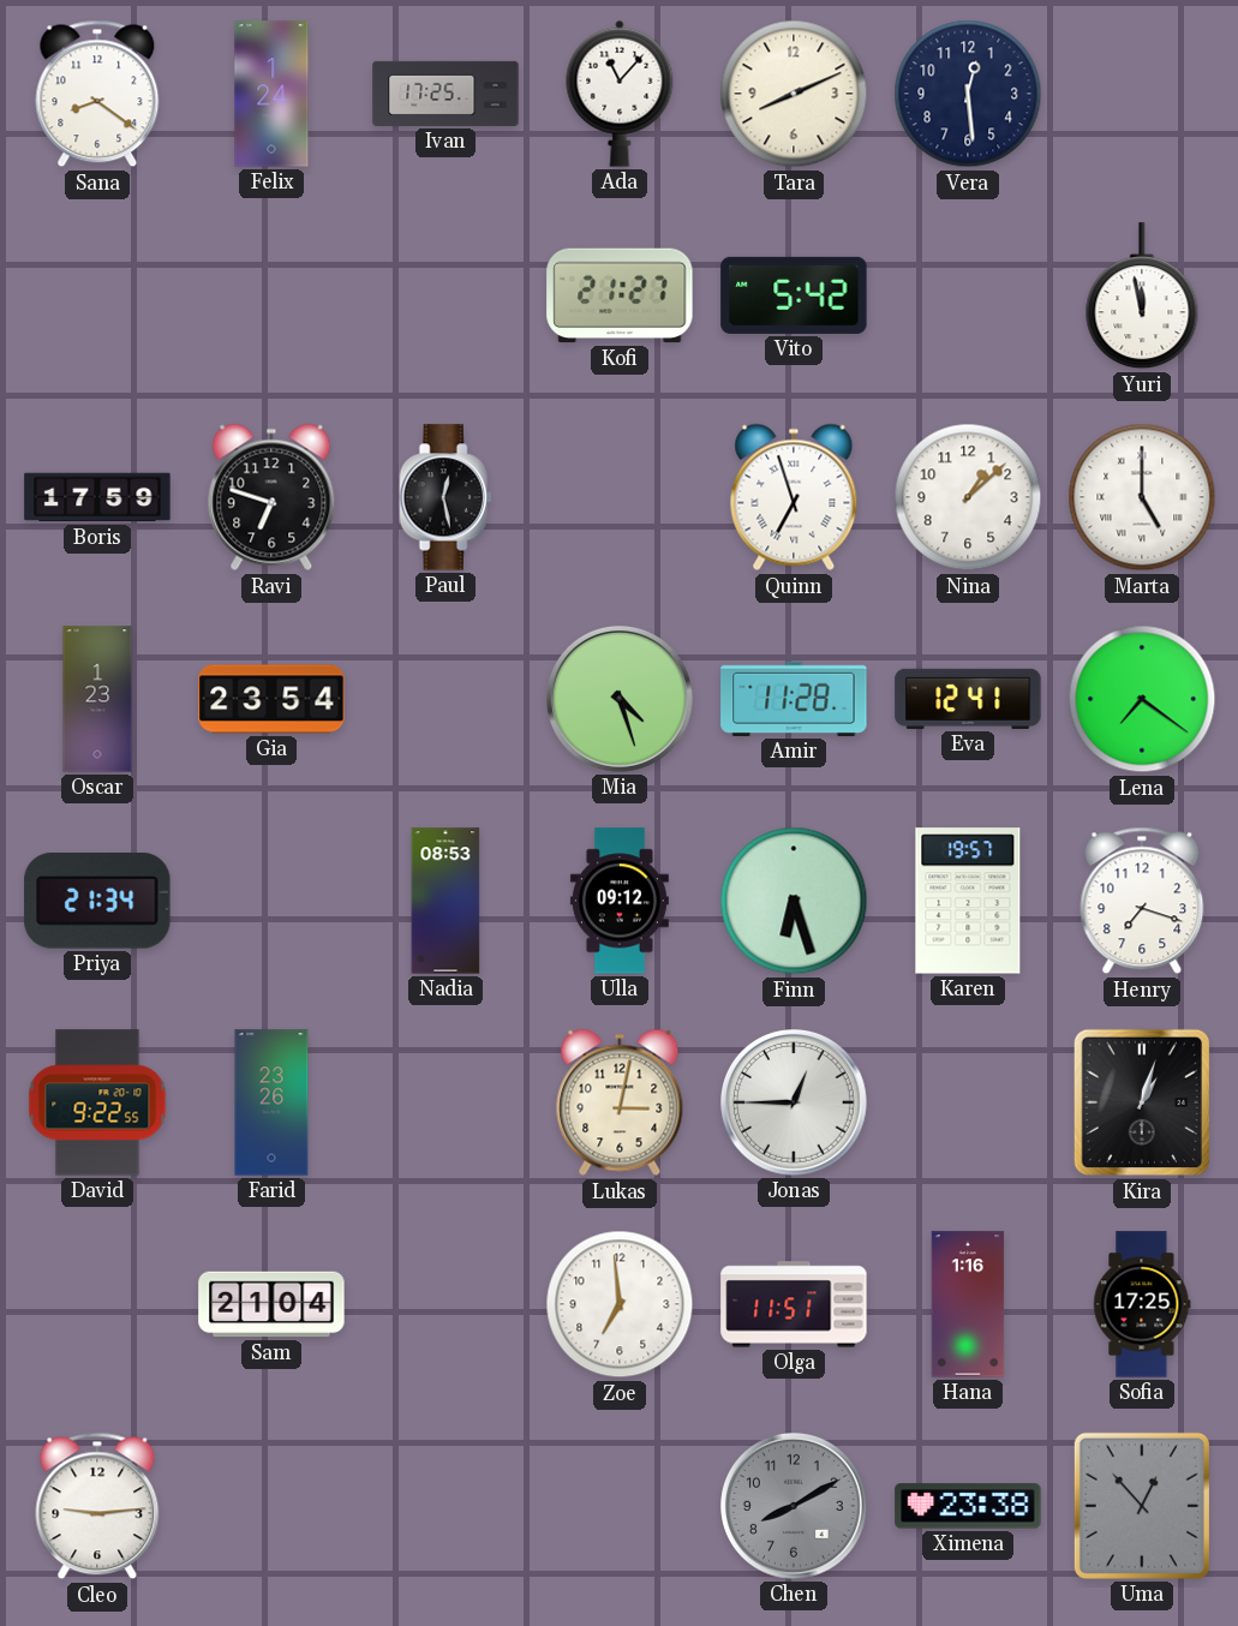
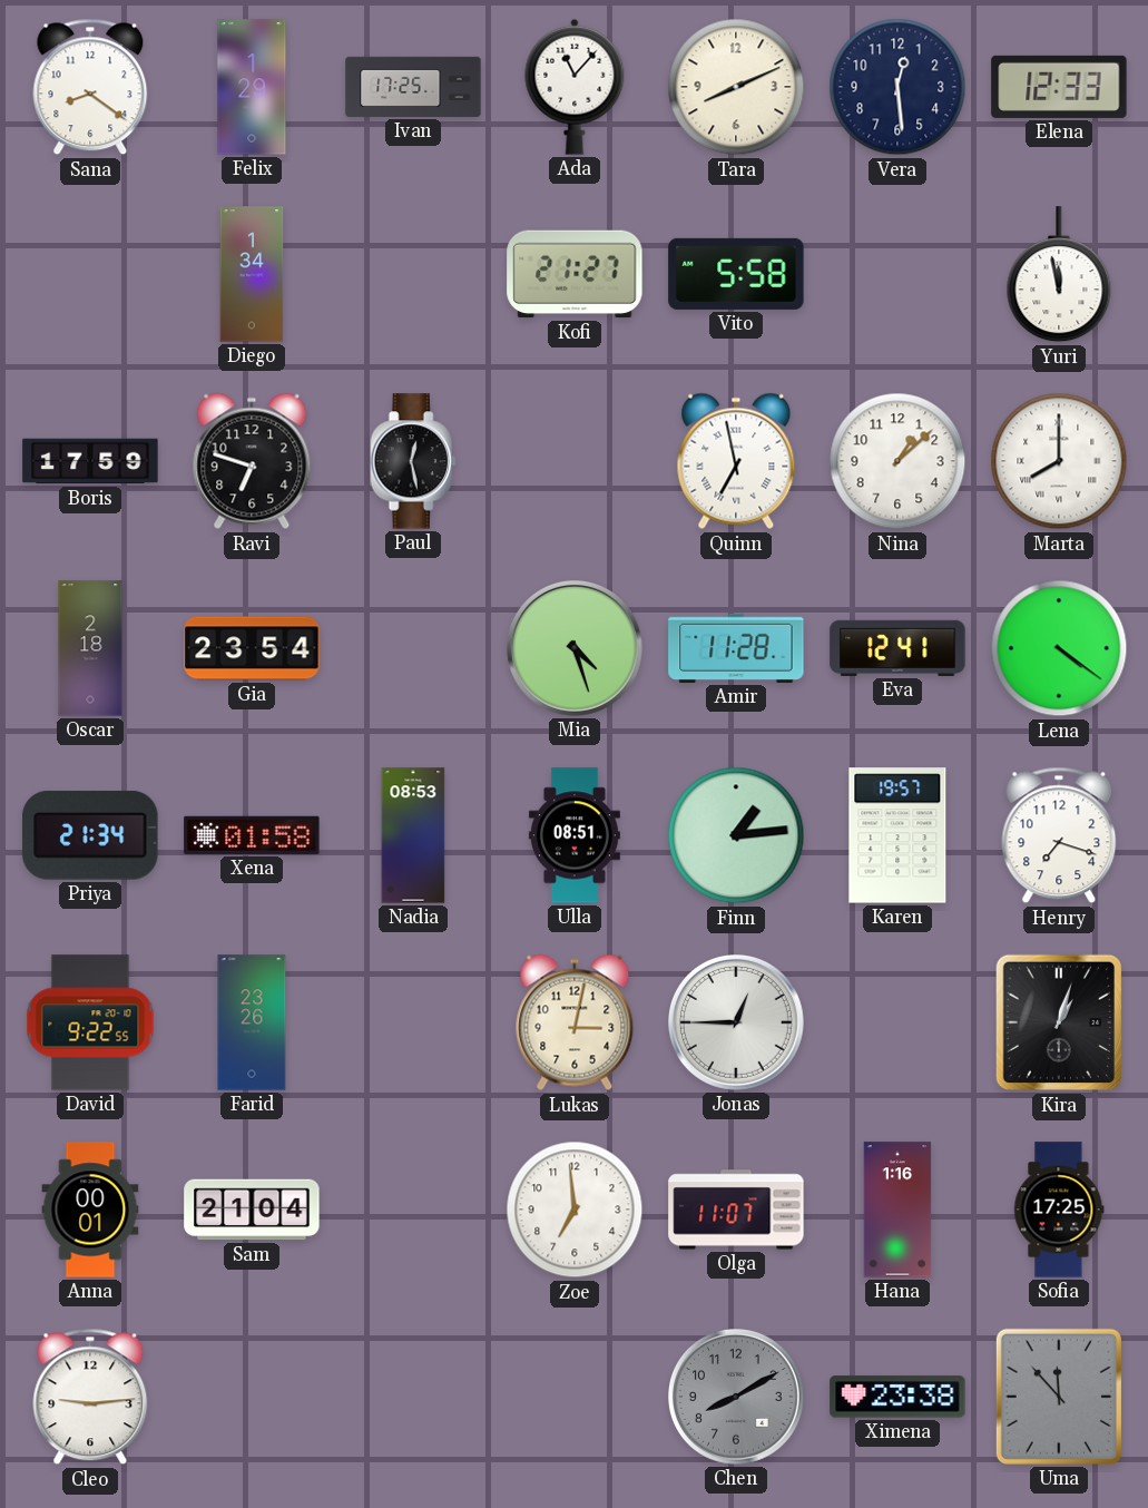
Felix: 1:24 -> 1:29
Elena: none -> 12:33
Diego: none -> 1:34
Vito: 5:42 -> 5:58
Quinn: 6:57 -> 6:58
Marta: 5:00 -> 8:00
Oscar: 1:23 -> 2:18
Lena: 7:21 -> 4:21
Xena: none -> 01:58
Ulla: 09:12 -> 08:51
Finn: 6:27 -> 1:14
Anna: none -> 00:01
Olga: 11:51 -> 11:07
Uma: 12:53 -> 11:53
